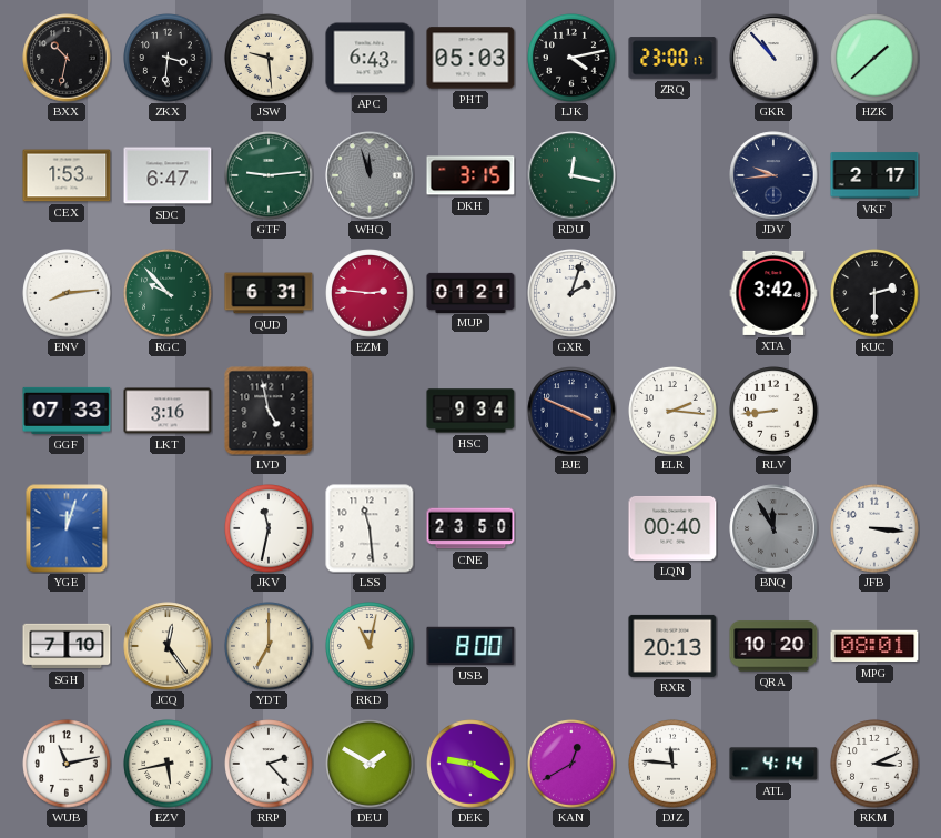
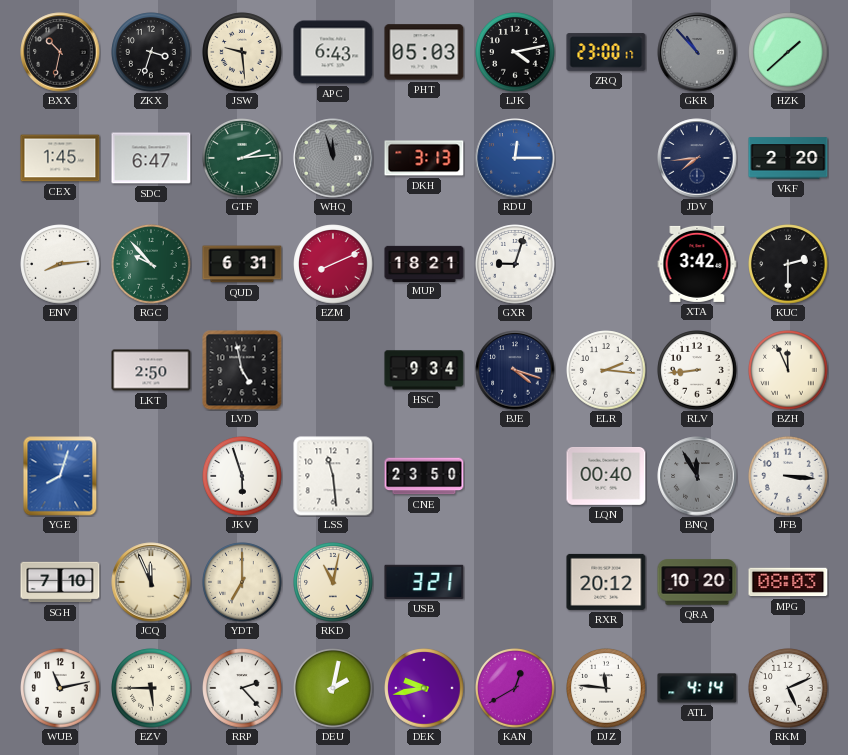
ZKX: 3:31 -> 3:33
GKR dial: white -> grey
CEX: 1:53 -> 1:45
GTF: 9:14 -> 2:14
DKH: 3:15 -> 3:13
RDU: 12:17 -> 12:15
RDU dial: green -> blue
JDV: 9:44 -> 7:44
VKF: 2:17 -> 2:20
EZM: 2:46 -> 8:11
MUP: 01:21 -> 18:21
GXR: 2:03 -> 9:03
GGF: 07:33 -> none
LKT: 3:16 -> 2:50
BJE: 3:49 -> 4:18
BZH: none -> 11:56
YGE: 12:03 -> 8:03
JKV: 11:32 -> 5:57
JCQ: 12:24 -> 11:56
USB: 8:00 -> 3:21
RXR: 20:13 -> 20:12
MPG: 08:01 -> 08:03
EZV: 5:43 -> 5:45
DEU: 1:50 -> 2:02
DEK: 9:20 -> 9:43
RKM: 3:11 -> 5:11
